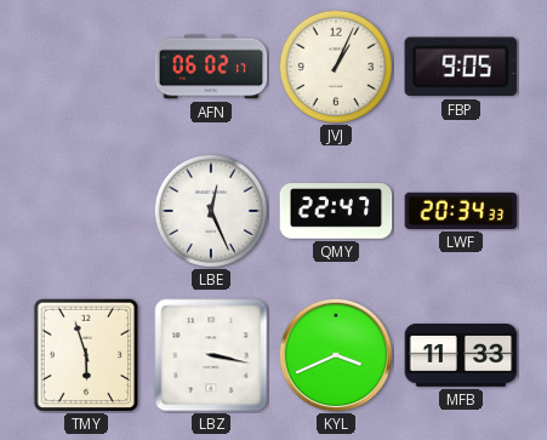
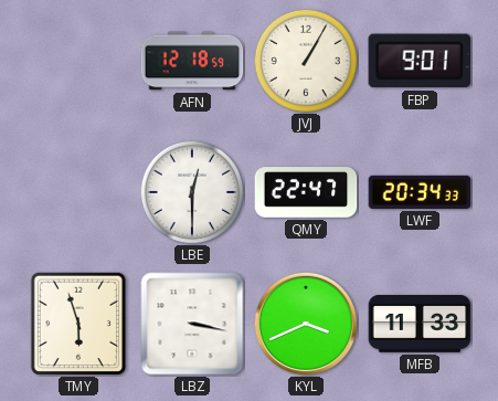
AFN: 06:02 -> 12:18
JVJ: 1:04 -> 1:05
FBP: 9:05 -> 9:01
LBE: 12:26 -> 12:30
